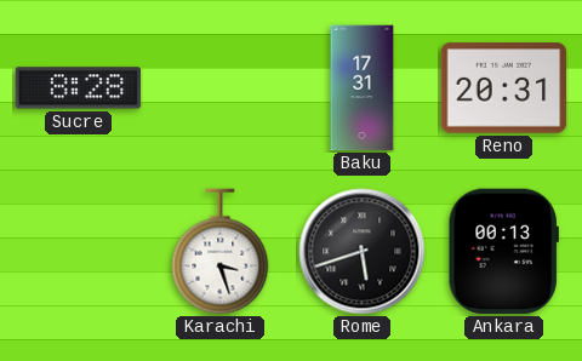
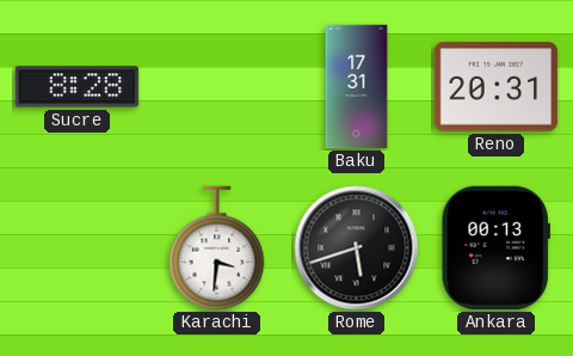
Karachi: 3:27 -> 3:31
